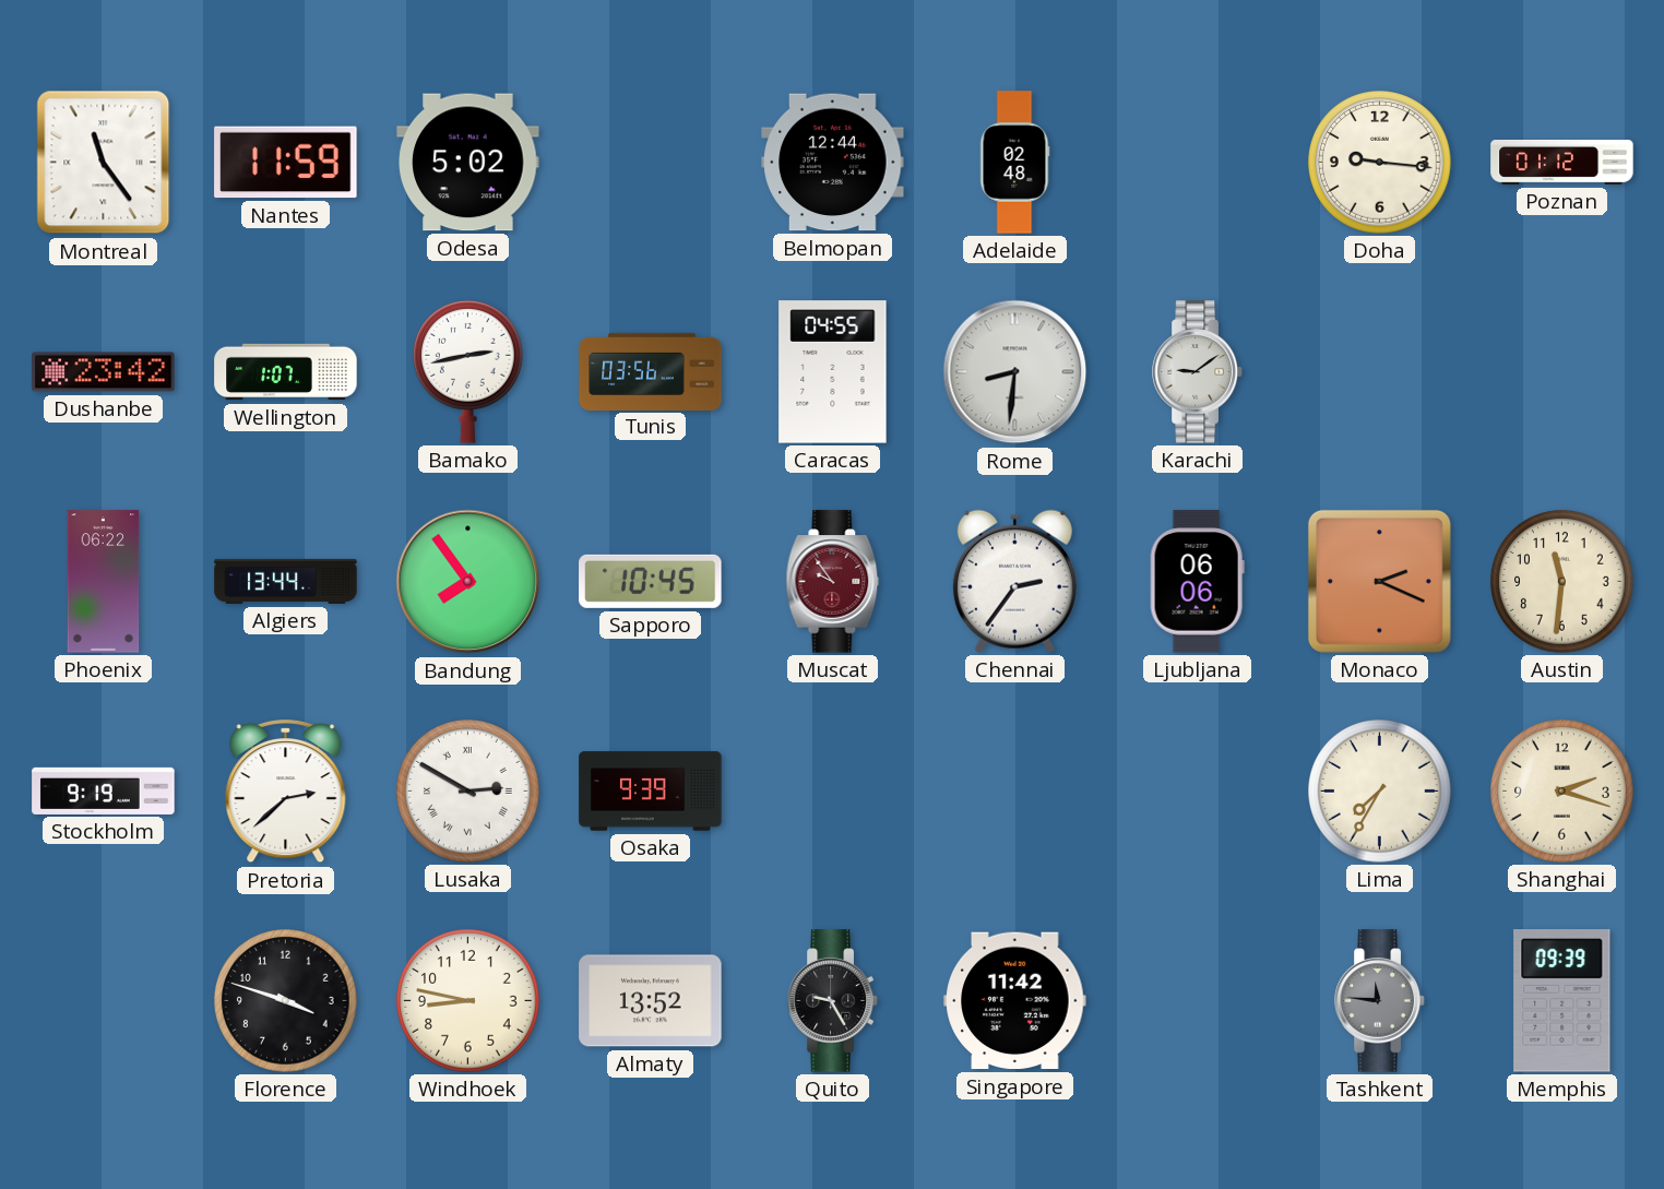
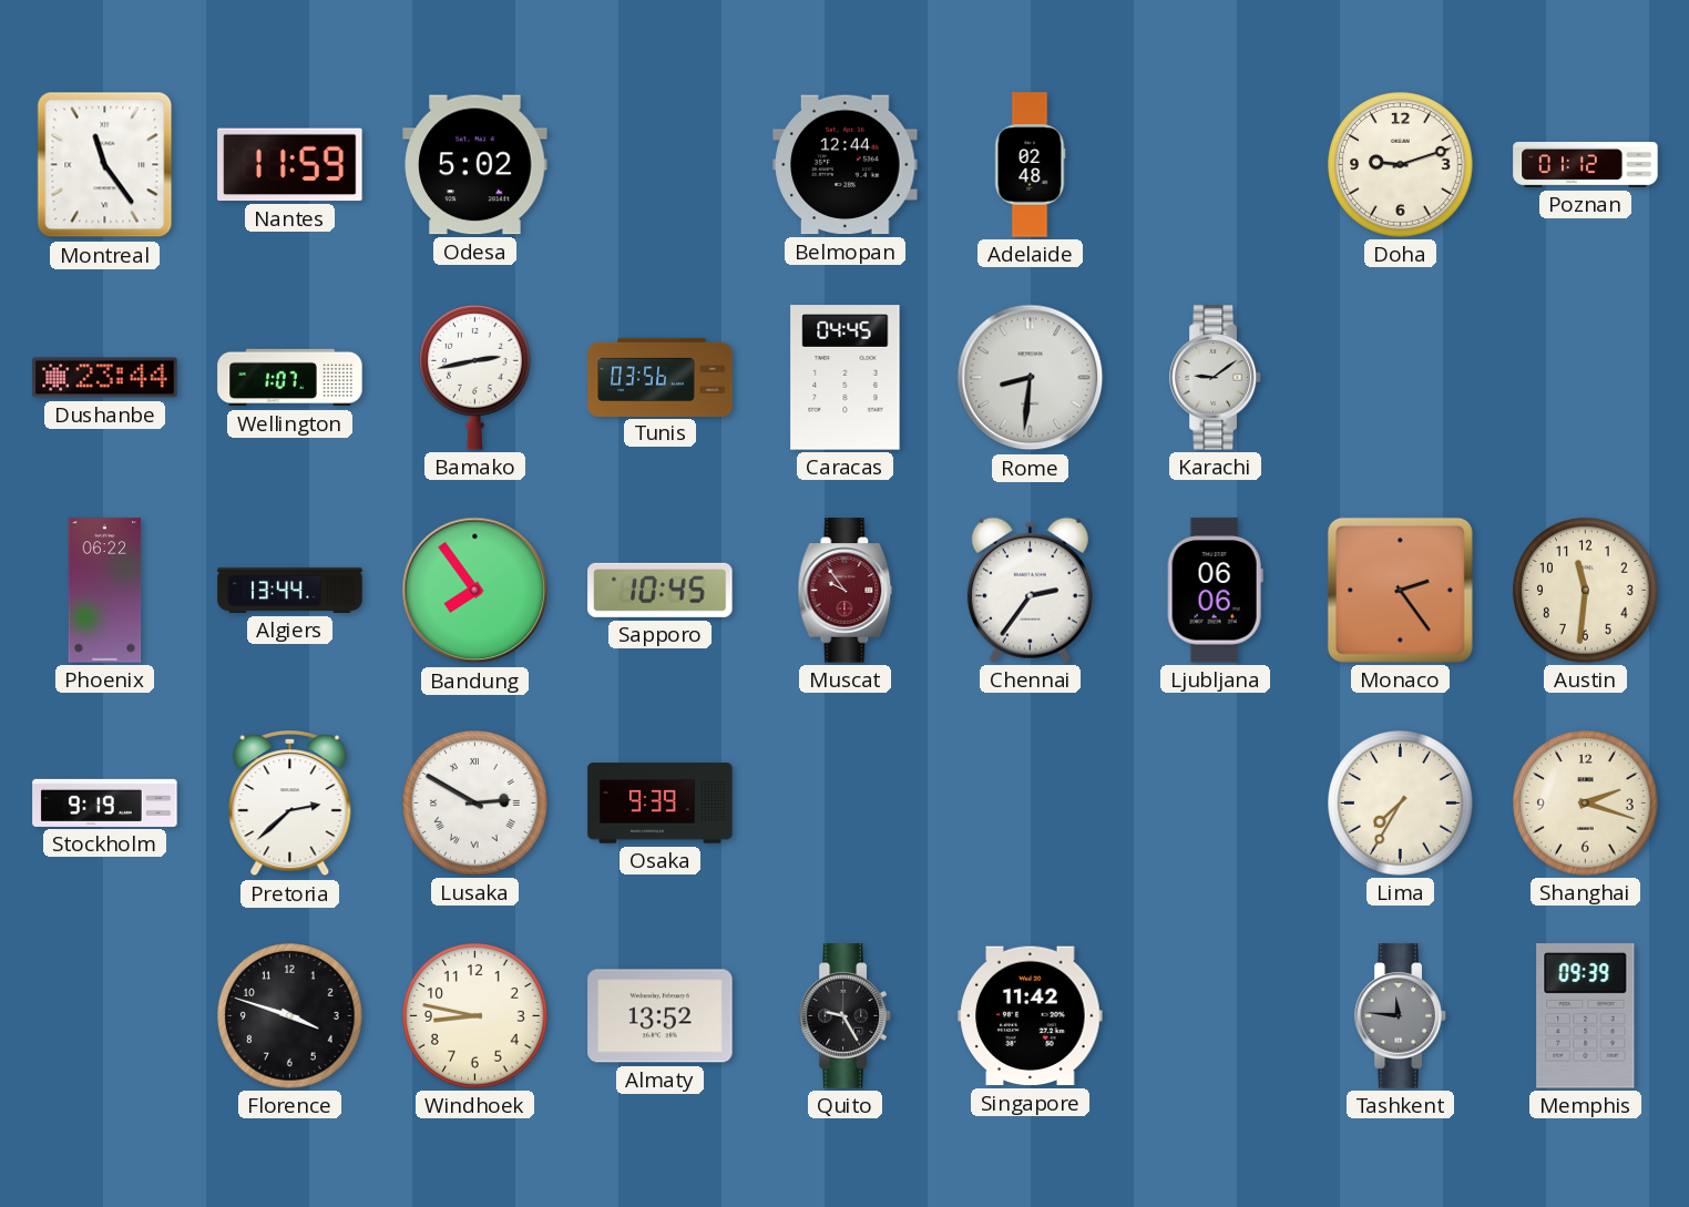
Doha: 9:16 -> 9:12
Dushanbe: 23:42 -> 23:44
Caracas: 04:55 -> 04:45
Monaco: 2:19 -> 2:24
